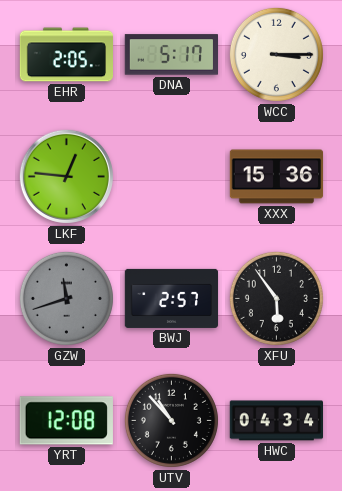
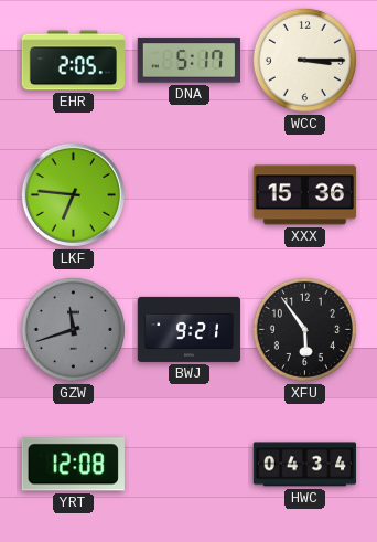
LKF: 12:46 -> 6:46
BWJ: 2:57 -> 9:21
UTV: 10:53 -> none
